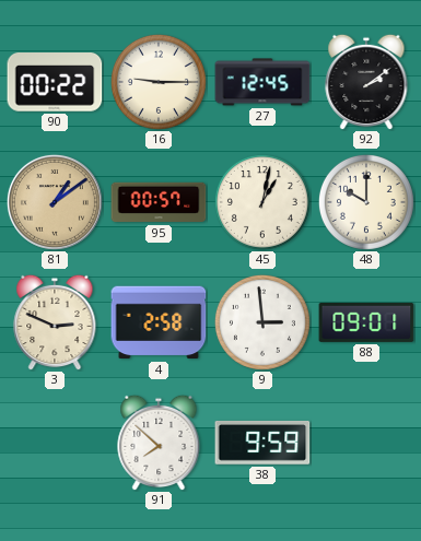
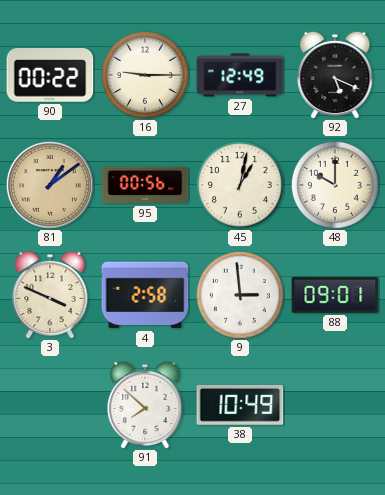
27: 12:45 -> 12:49
92: 2:09 -> 5:19
95: 00:57 -> 00:56
3: 2:49 -> 3:49
38: 9:59 -> 10:49
